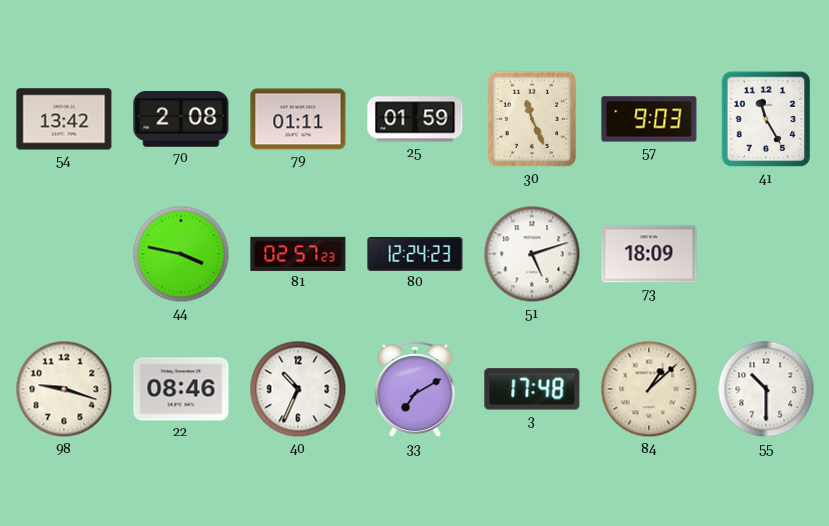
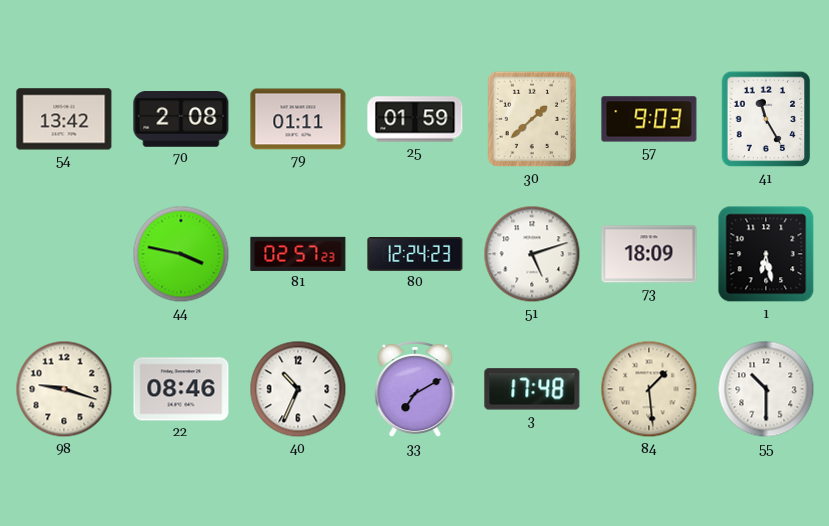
30: 11:26 -> 1:38
1: none -> 6:28
84: 1:08 -> 1:29
